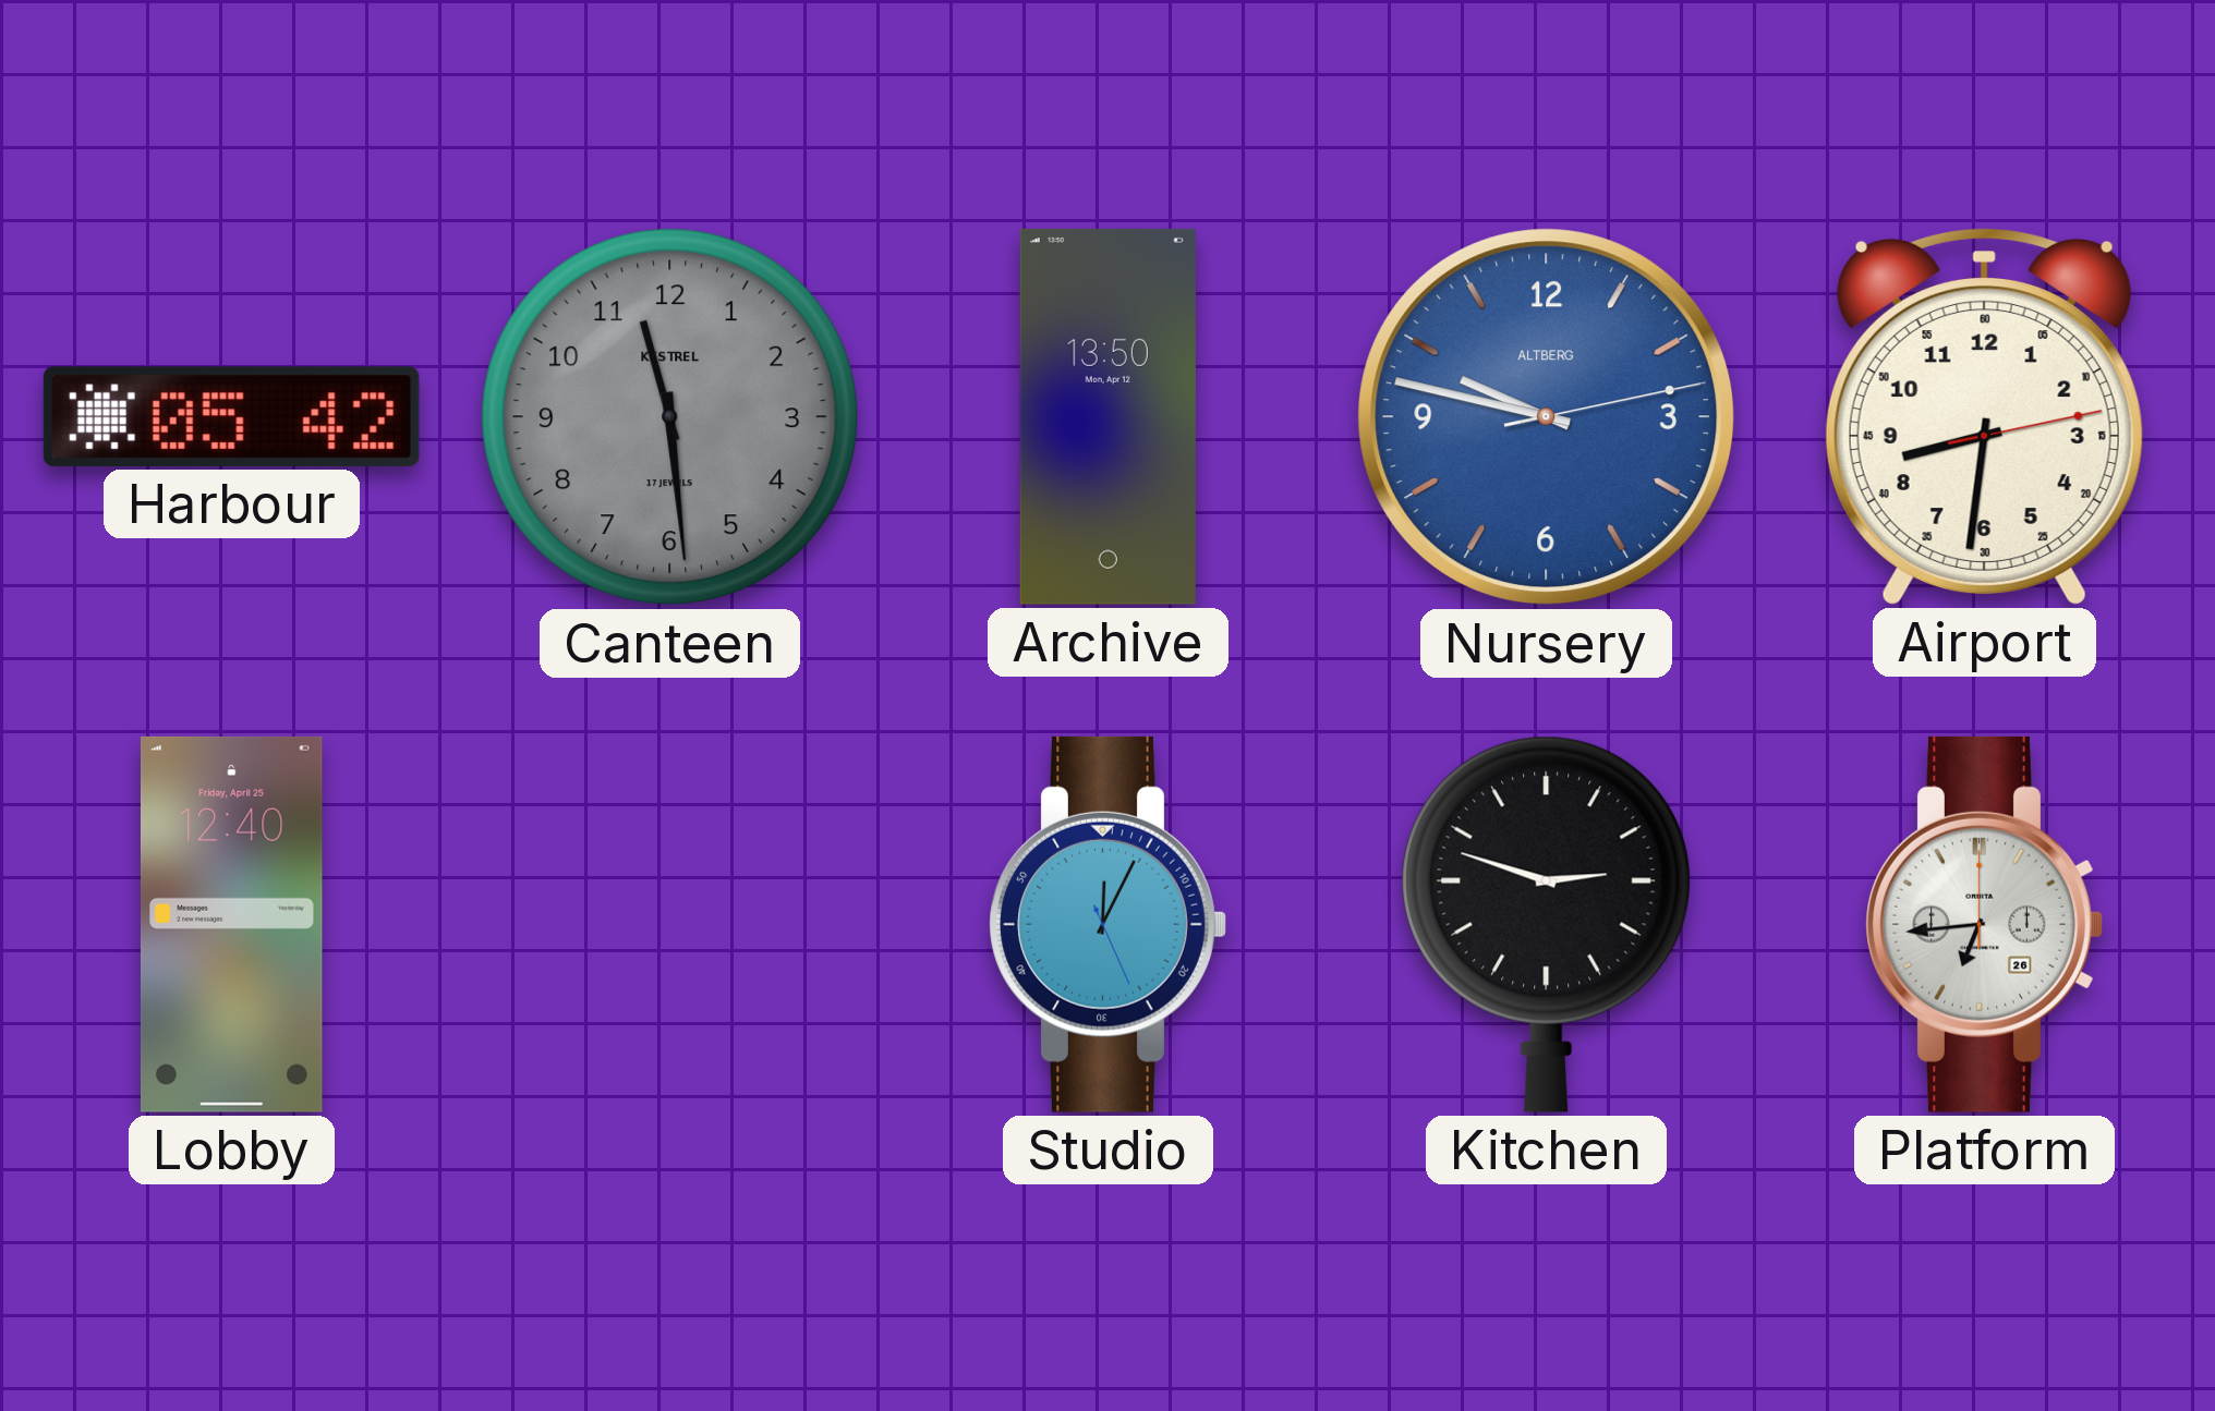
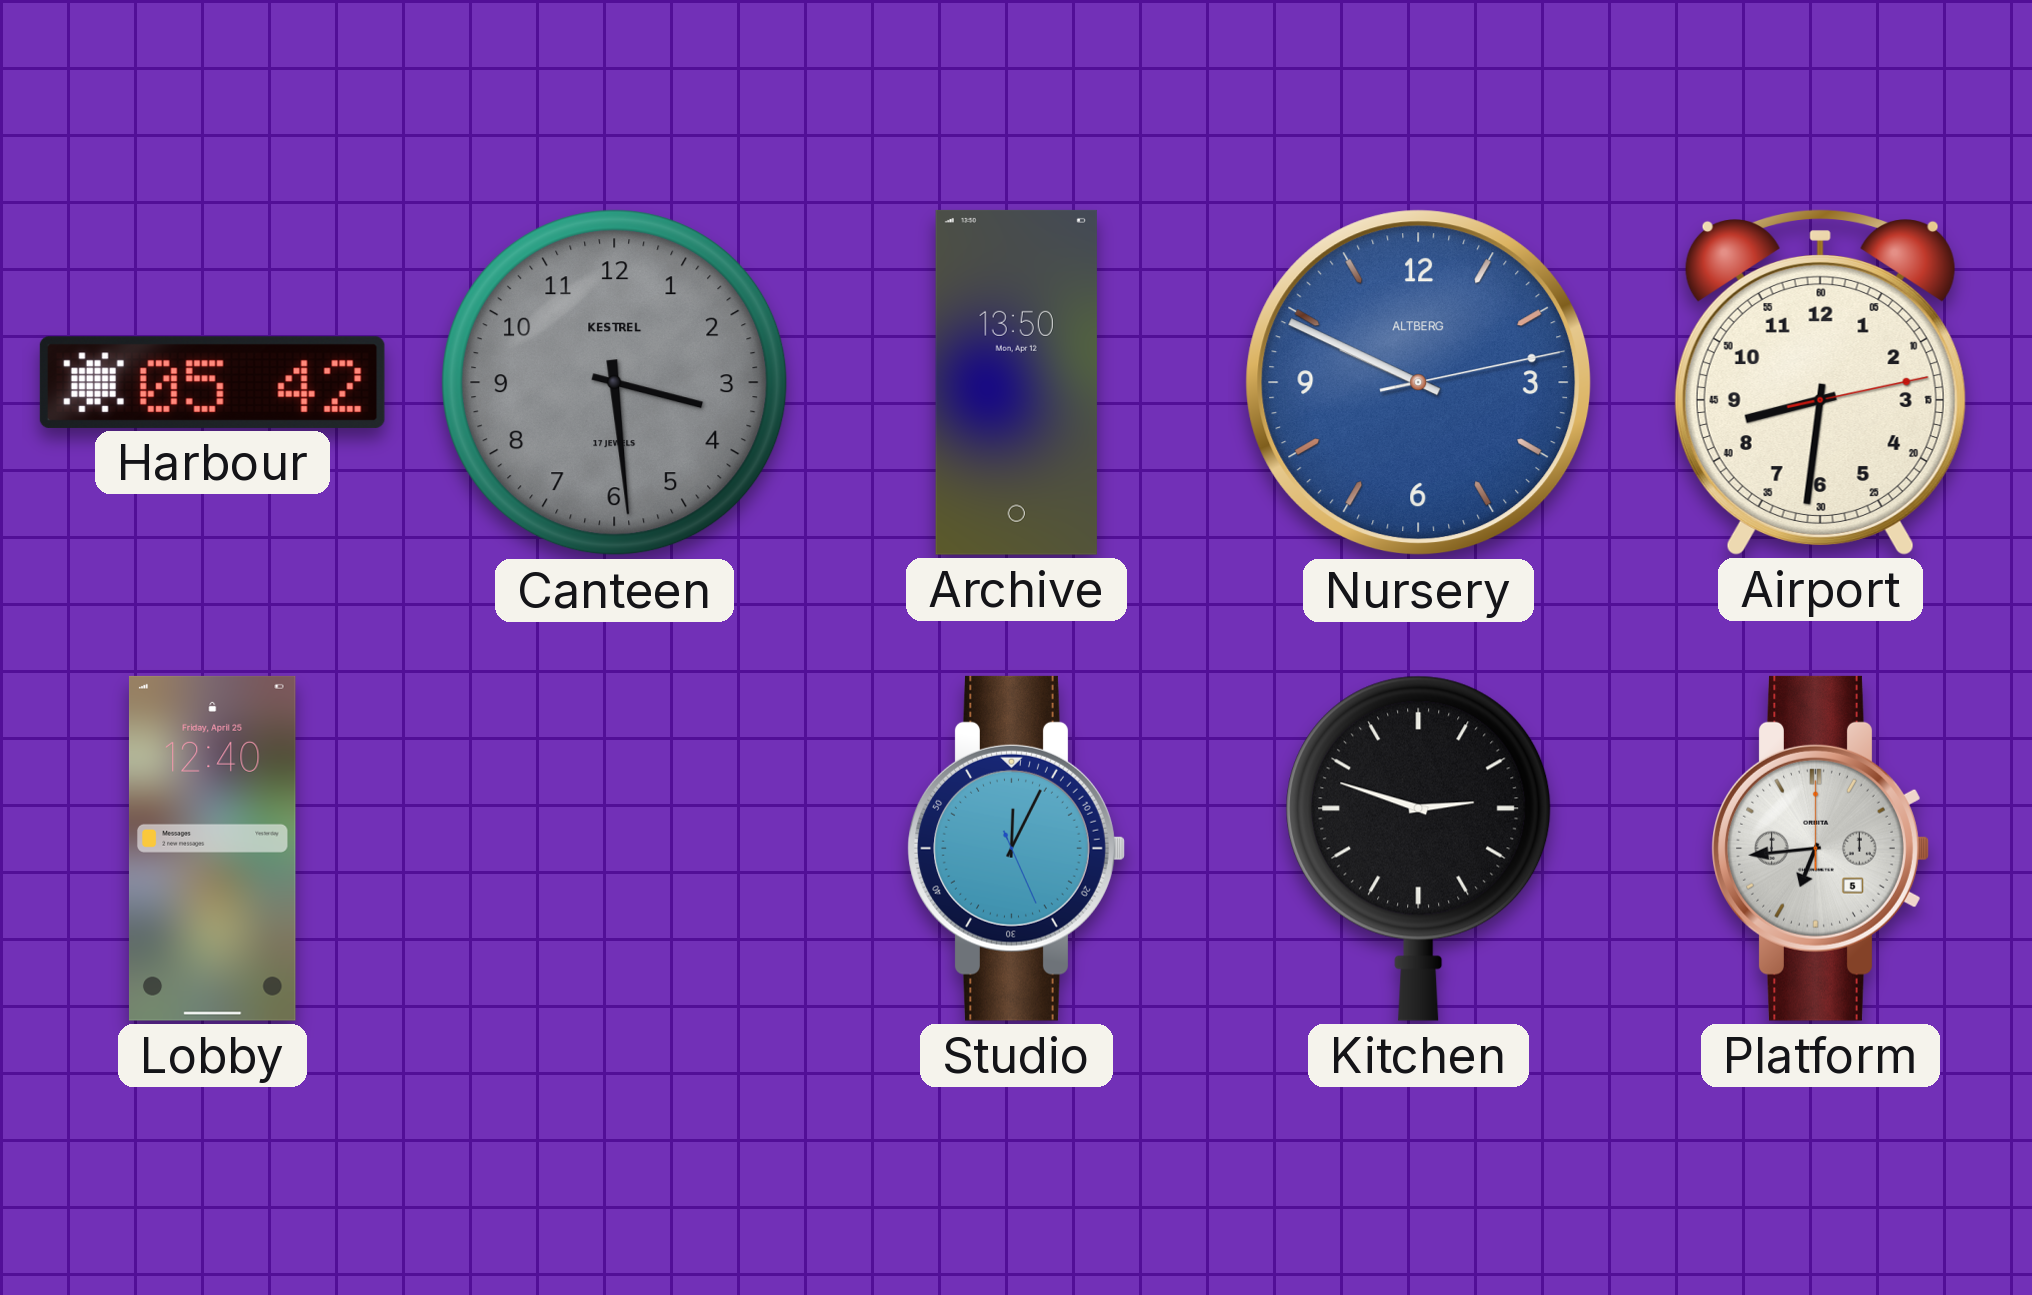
Canteen: 11:29 -> 3:29
Nursery: 9:47 -> 9:49
Platform date: 26 -> 5
